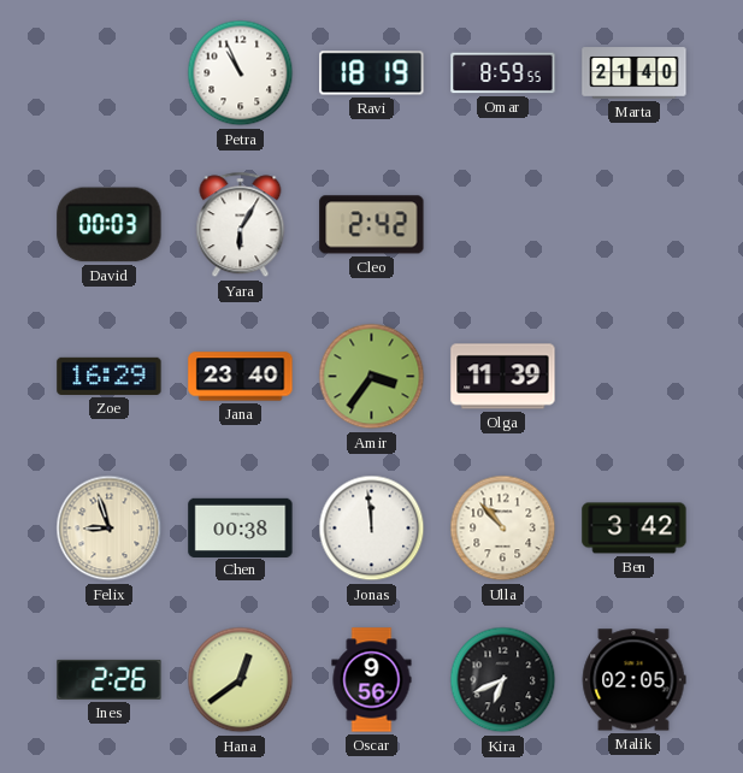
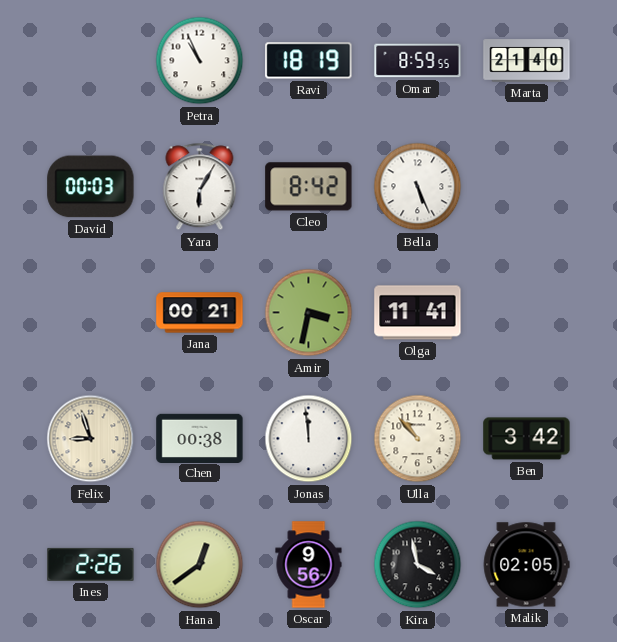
Cleo: 2:42 -> 8:42
Bella: none -> 5:26
Zoe: 16:29 -> none
Jana: 23:40 -> 00:21
Amir: 3:36 -> 3:32
Olga: 11:39 -> 11:41
Kira: 6:41 -> 3:58
